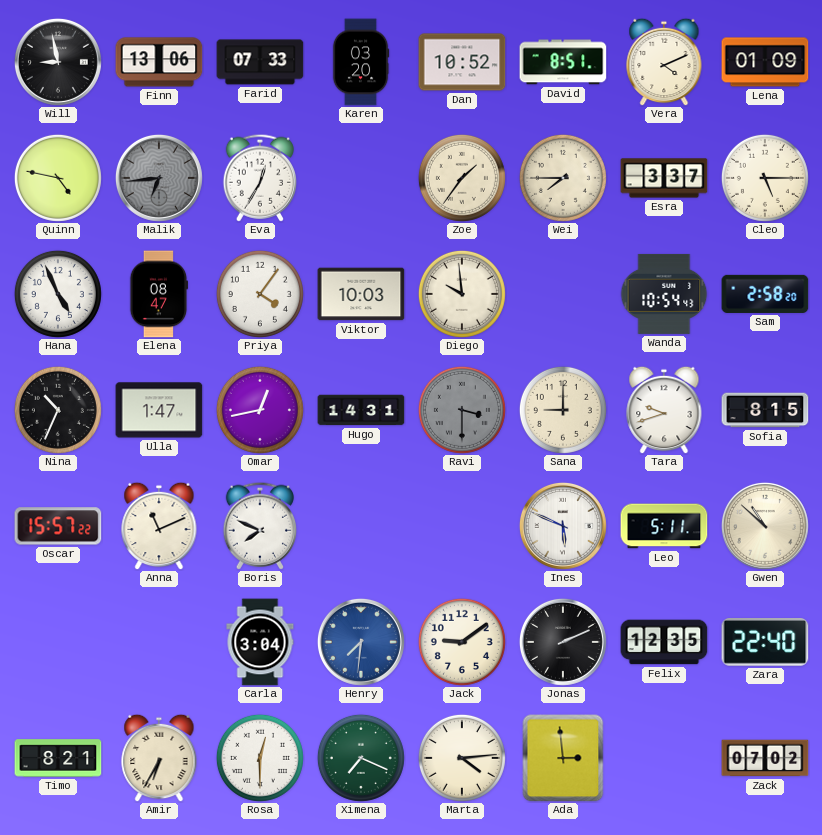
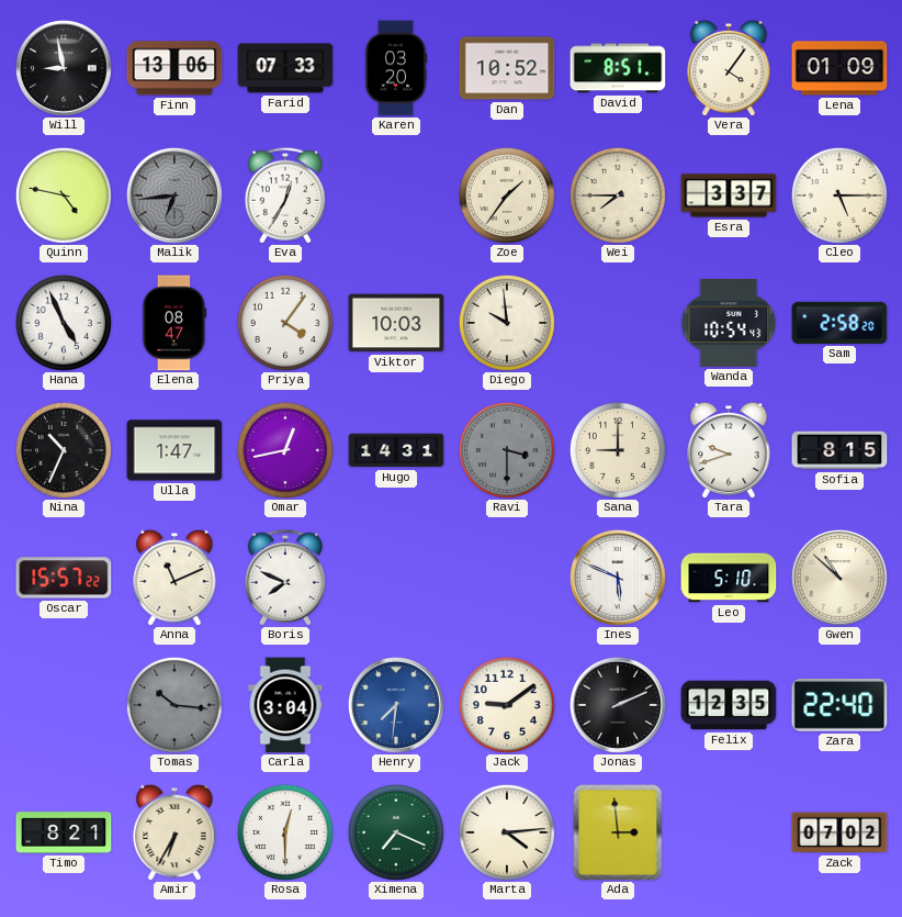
Vera: 4:11 -> 4:06
Leo: 5:11 -> 5:10
Tomas: none -> 10:16
